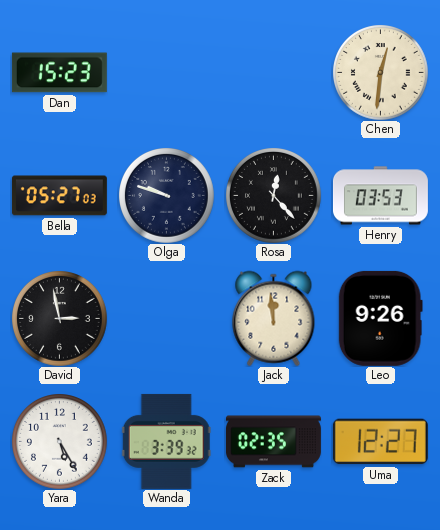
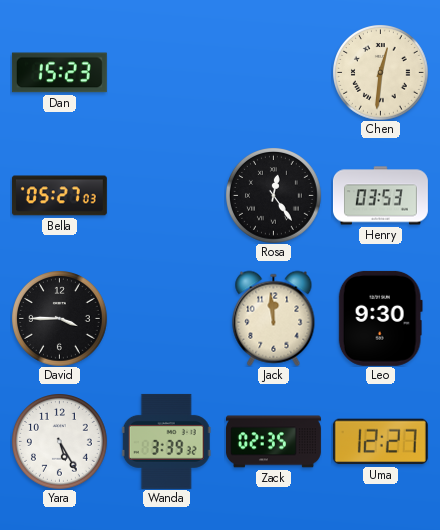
Olga: 9:48 -> none
Rosa: 12:23 -> 12:24
David: 2:58 -> 3:45
Leo: 9:26 -> 9:30
